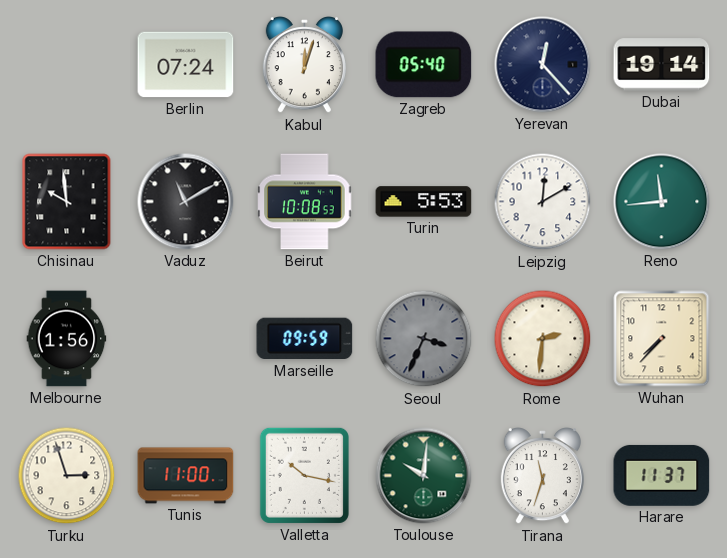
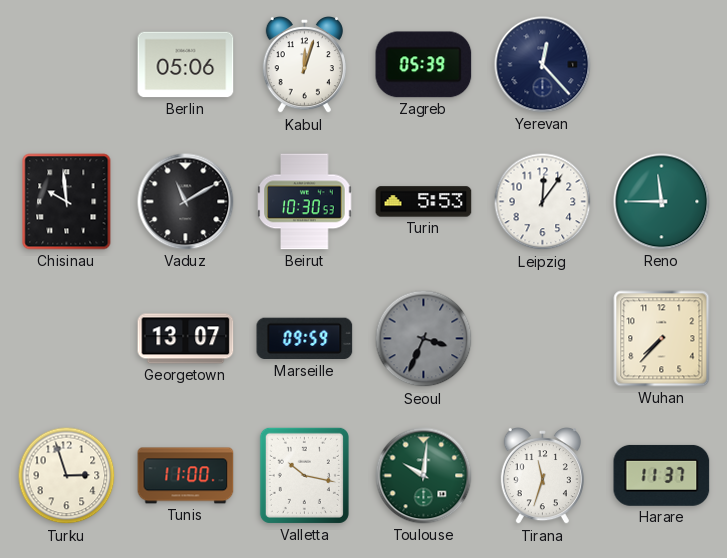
Berlin: 07:24 -> 05:06
Zagreb: 05:40 -> 05:39
Dubai: 19:14 -> none
Beirut: 10:08 -> 10:30
Leipzig: 12:10 -> 12:06
Reno: 11:44 -> 11:45
Melbourne: 1:56 -> none
Georgetown: none -> 13:07
Rome: 2:31 -> none
